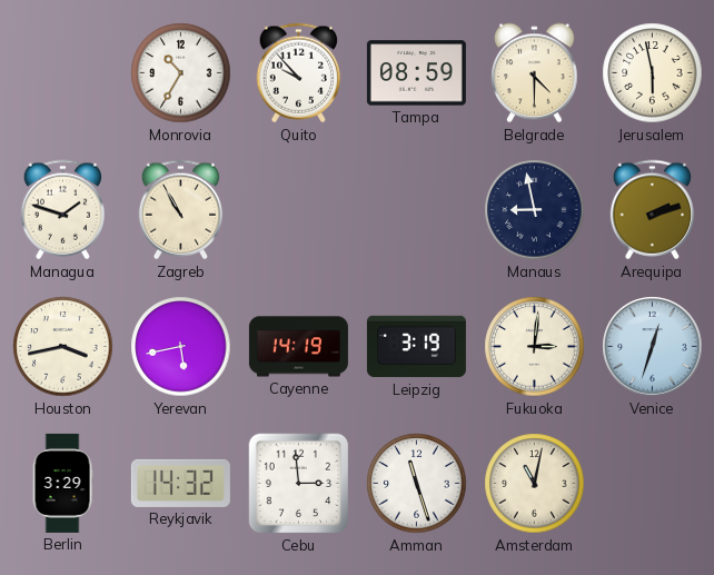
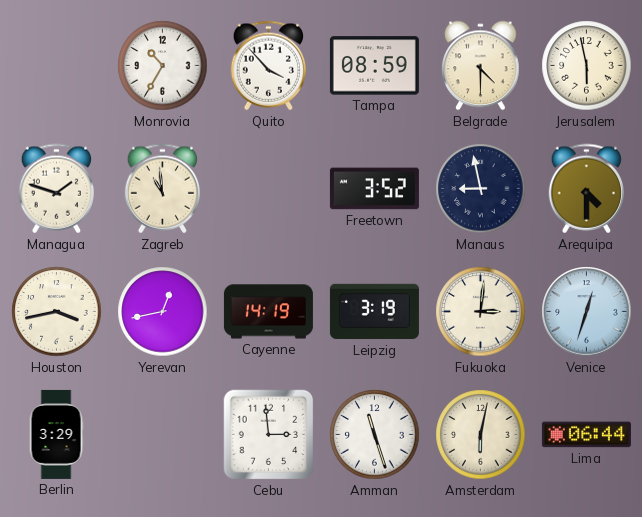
Quito: 9:53 -> 3:53
Zagreb: 10:55 -> 10:59
Freetown: none -> 3:52
Arequipa: 2:12 -> 4:30
Yerevan: 5:43 -> 12:43
Reykjavik: 14:32 -> none
Amsterdam: 11:02 -> 6:02
Lima: none -> 06:44
